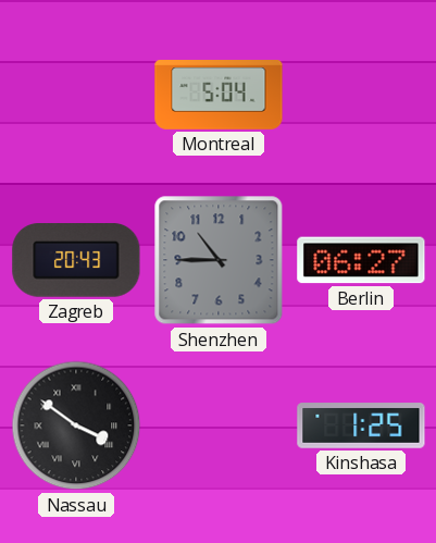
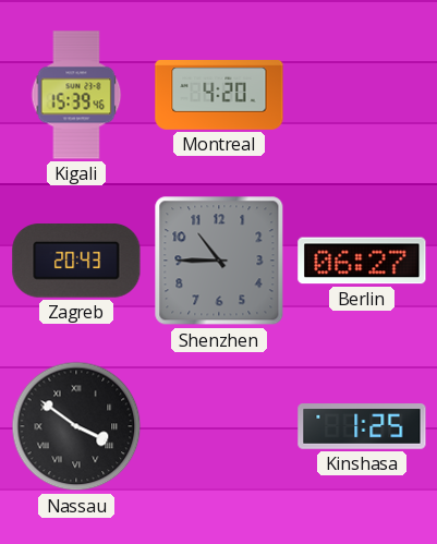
Kigali: none -> 15:39
Montreal: 5:04 -> 4:20
